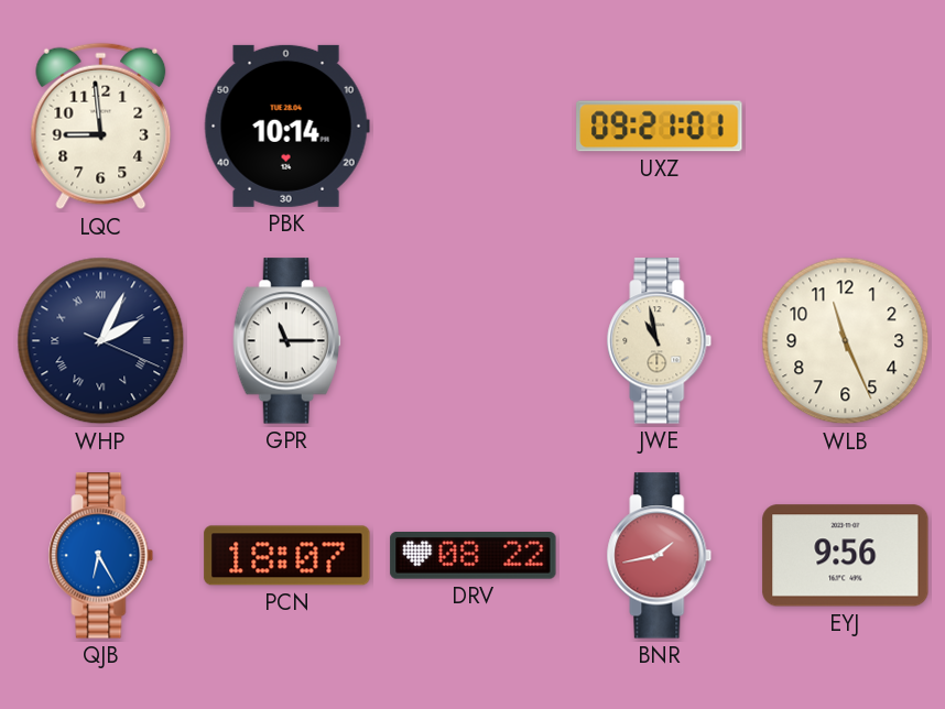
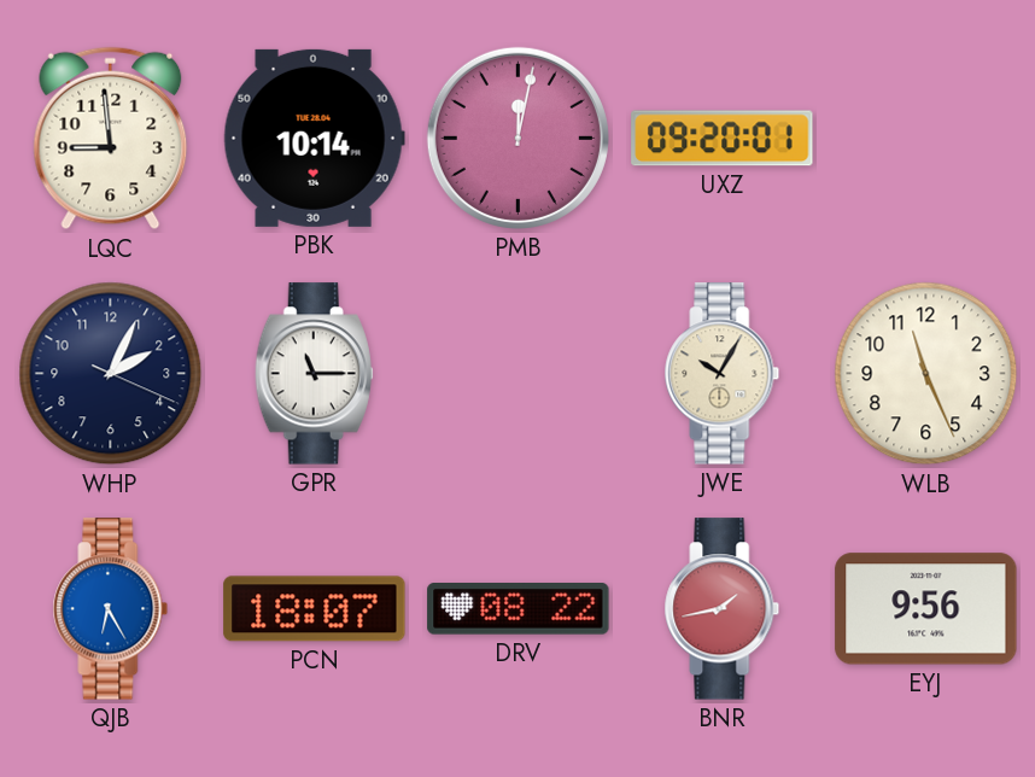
PMB: none -> 12:02
UXZ: 09:21 -> 09:20
WHP numerals: Roman -> Arabic
JWE: 10:58 -> 10:05
